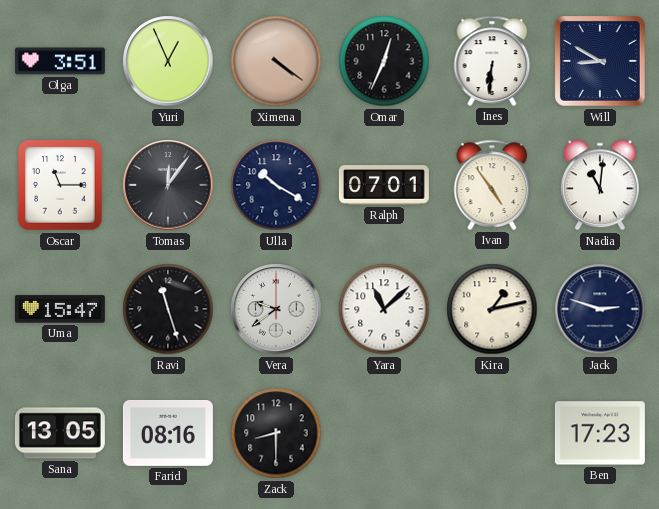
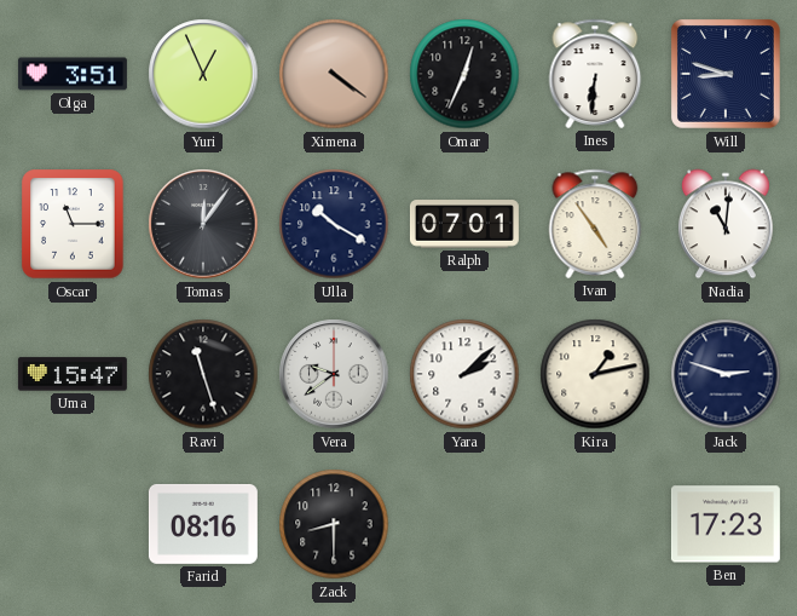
Will: 8:50 -> 8:48
Yara: 11:08 -> 2:08
Sana: 13:05 -> none
